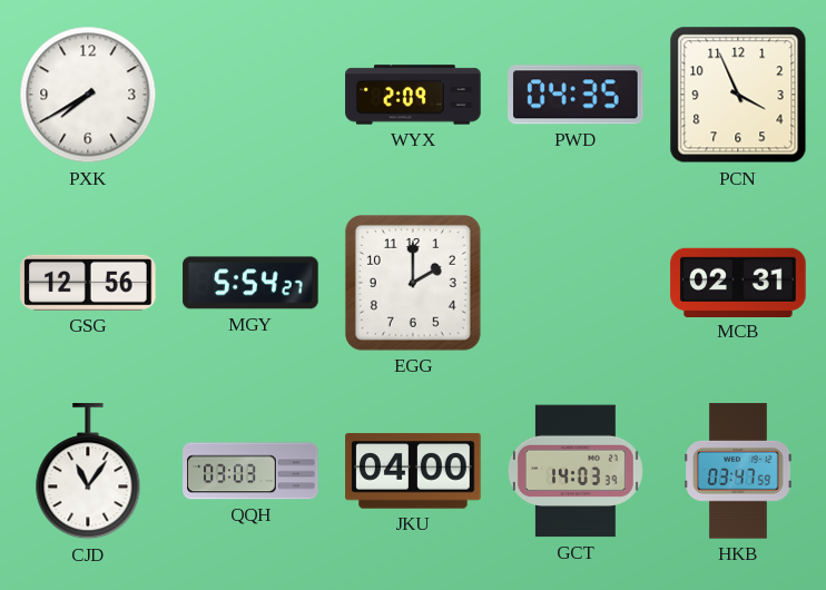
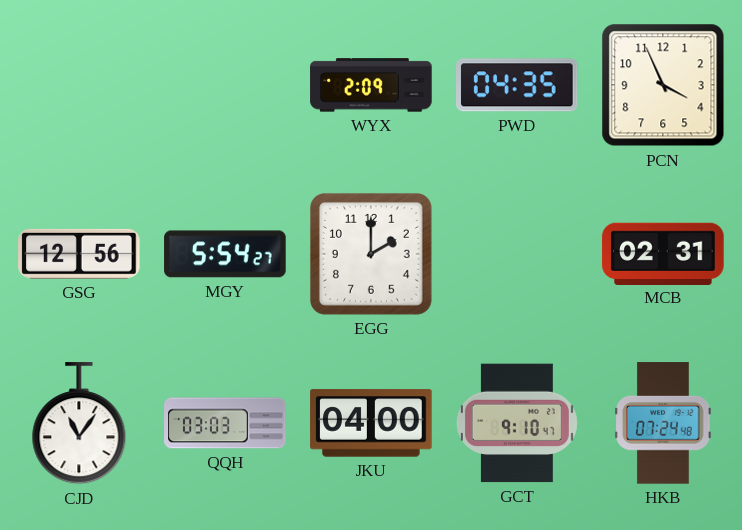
PXK: 7:40 -> none
GCT: 14:03 -> 9:10
HKB: 03:47 -> 07:24
